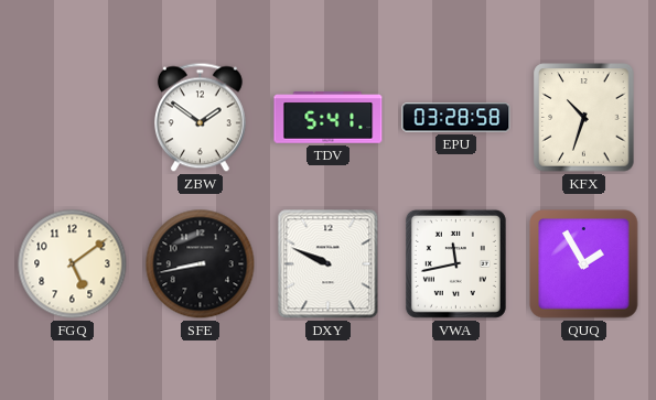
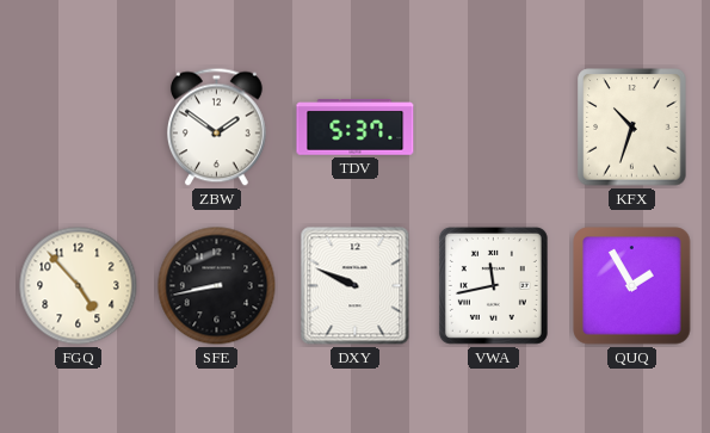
TDV: 5:41 -> 5:37
EPU: 03:28 -> none
FGQ: 5:09 -> 4:53
